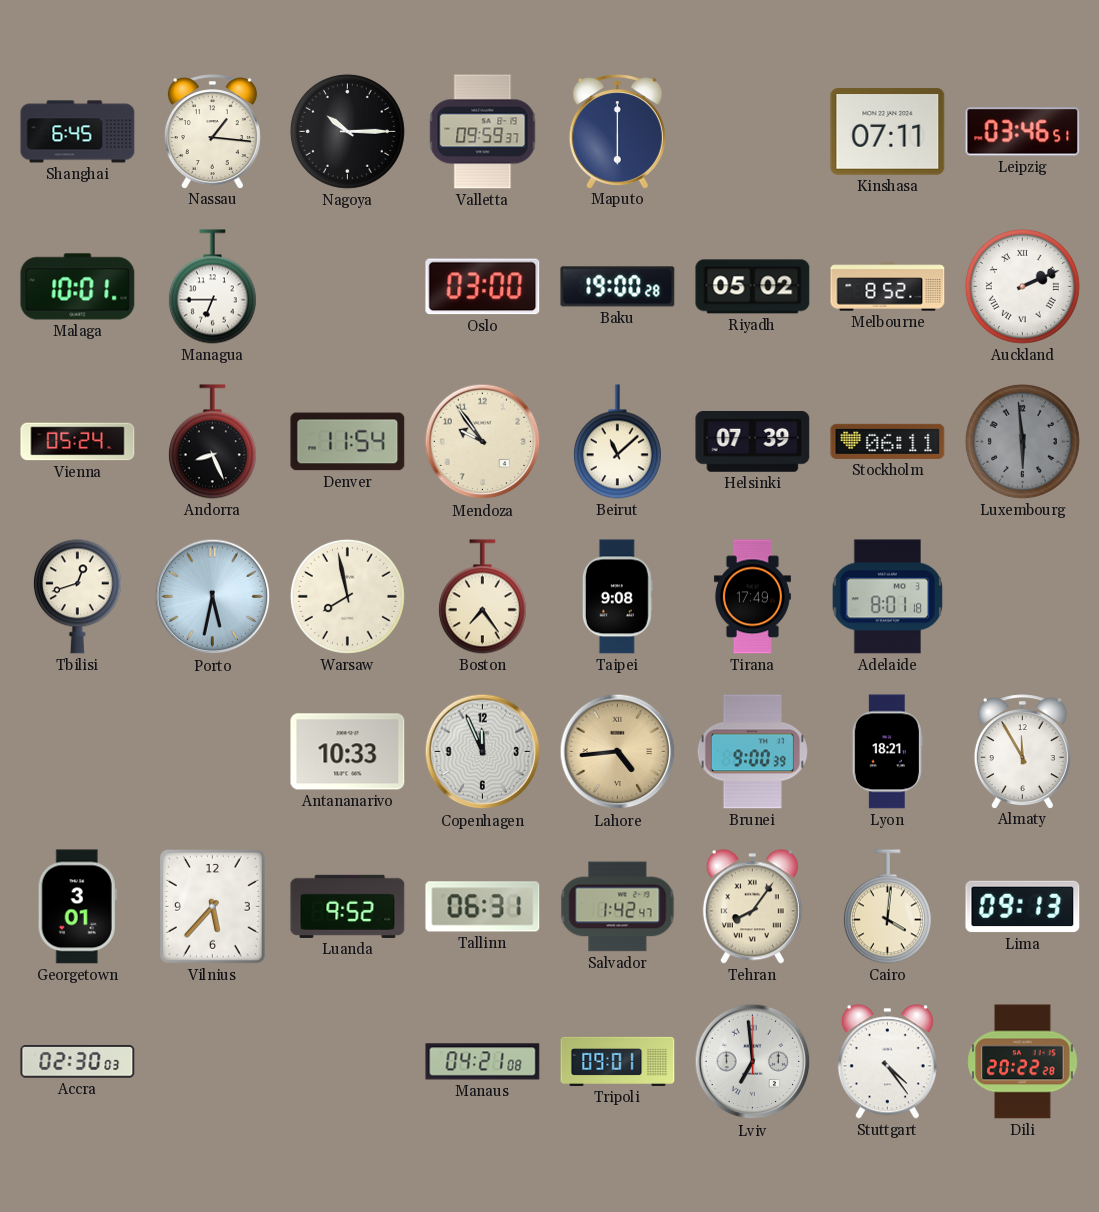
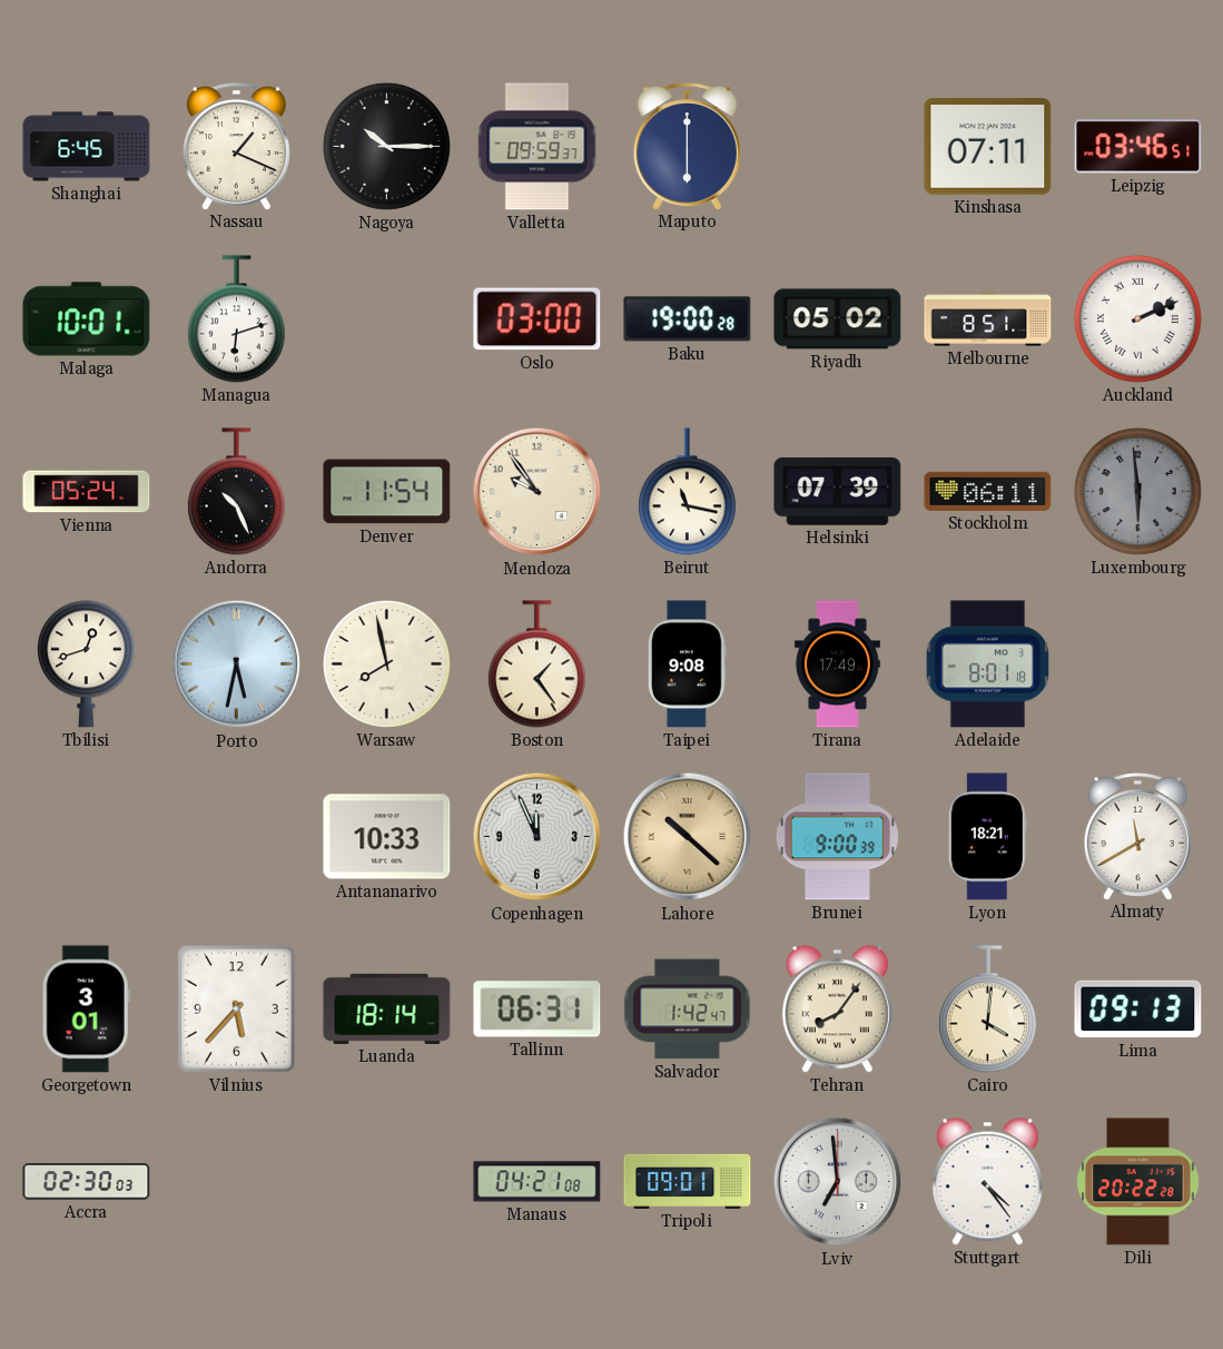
Nassau: 1:16 -> 1:19
Managua: 6:45 -> 6:12
Melbourne: 8:52 -> 8:51
Andorra: 8:26 -> 10:26
Beirut: 11:08 -> 11:17
Boston: 7:24 -> 1:24
Lahore: 4:44 -> 10:22
Almaty: 11:55 -> 11:40
Luanda: 9:52 -> 18:14
